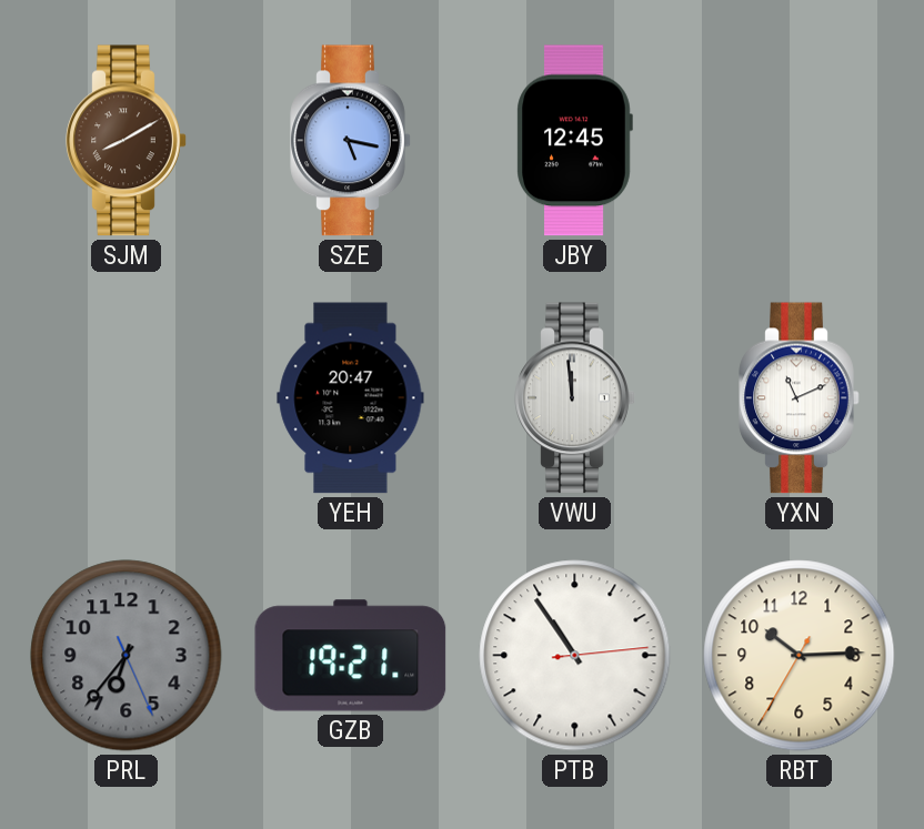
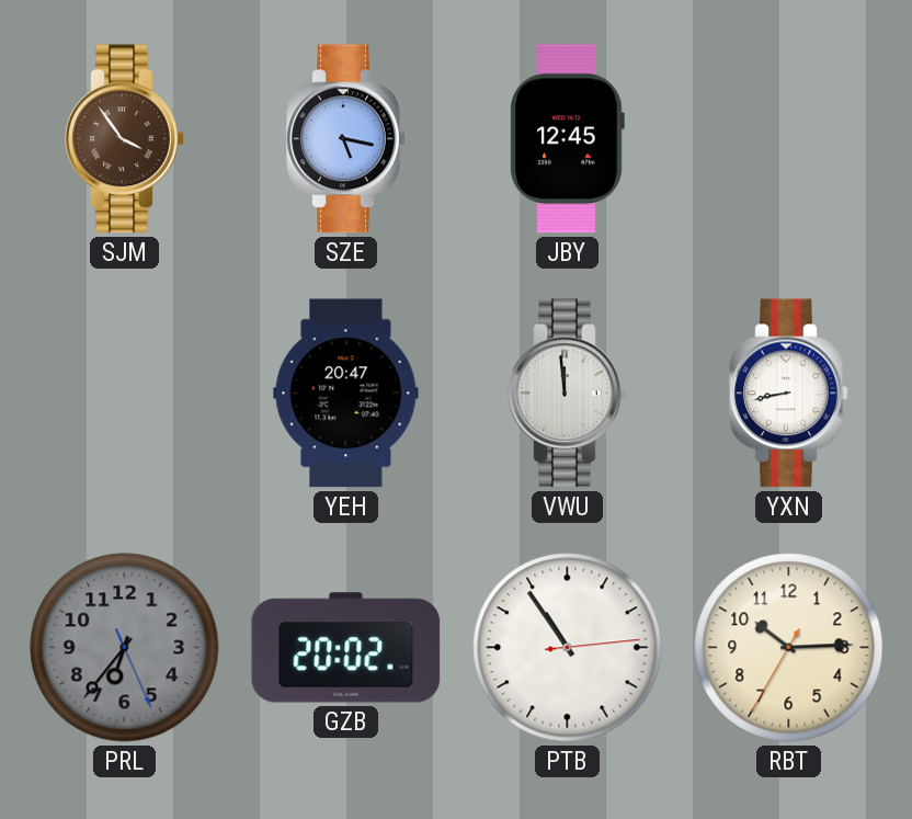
SJM: 8:10 -> 3:54
YXN: 11:11 -> 8:43
GZB: 19:21 -> 20:02
